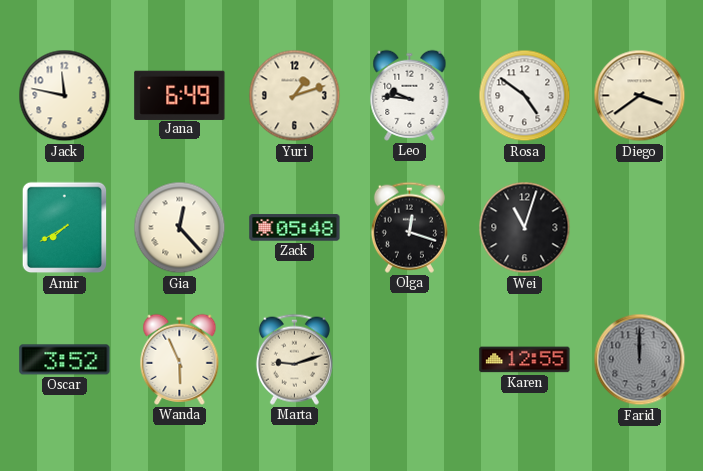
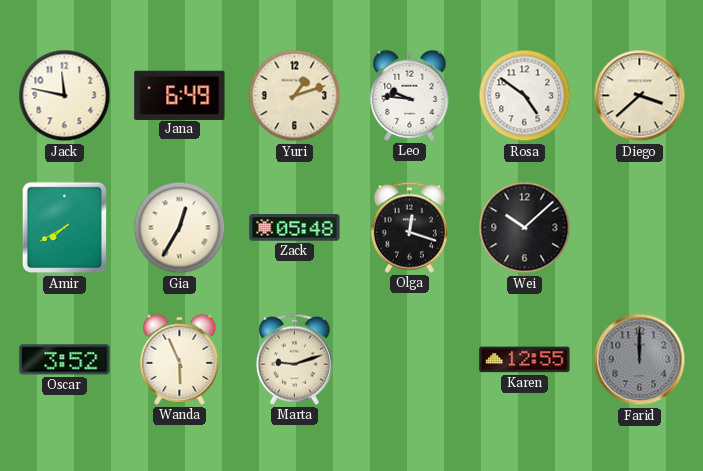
Diego: 3:39 -> 3:38
Gia: 12:23 -> 12:35
Wei: 11:03 -> 10:08
